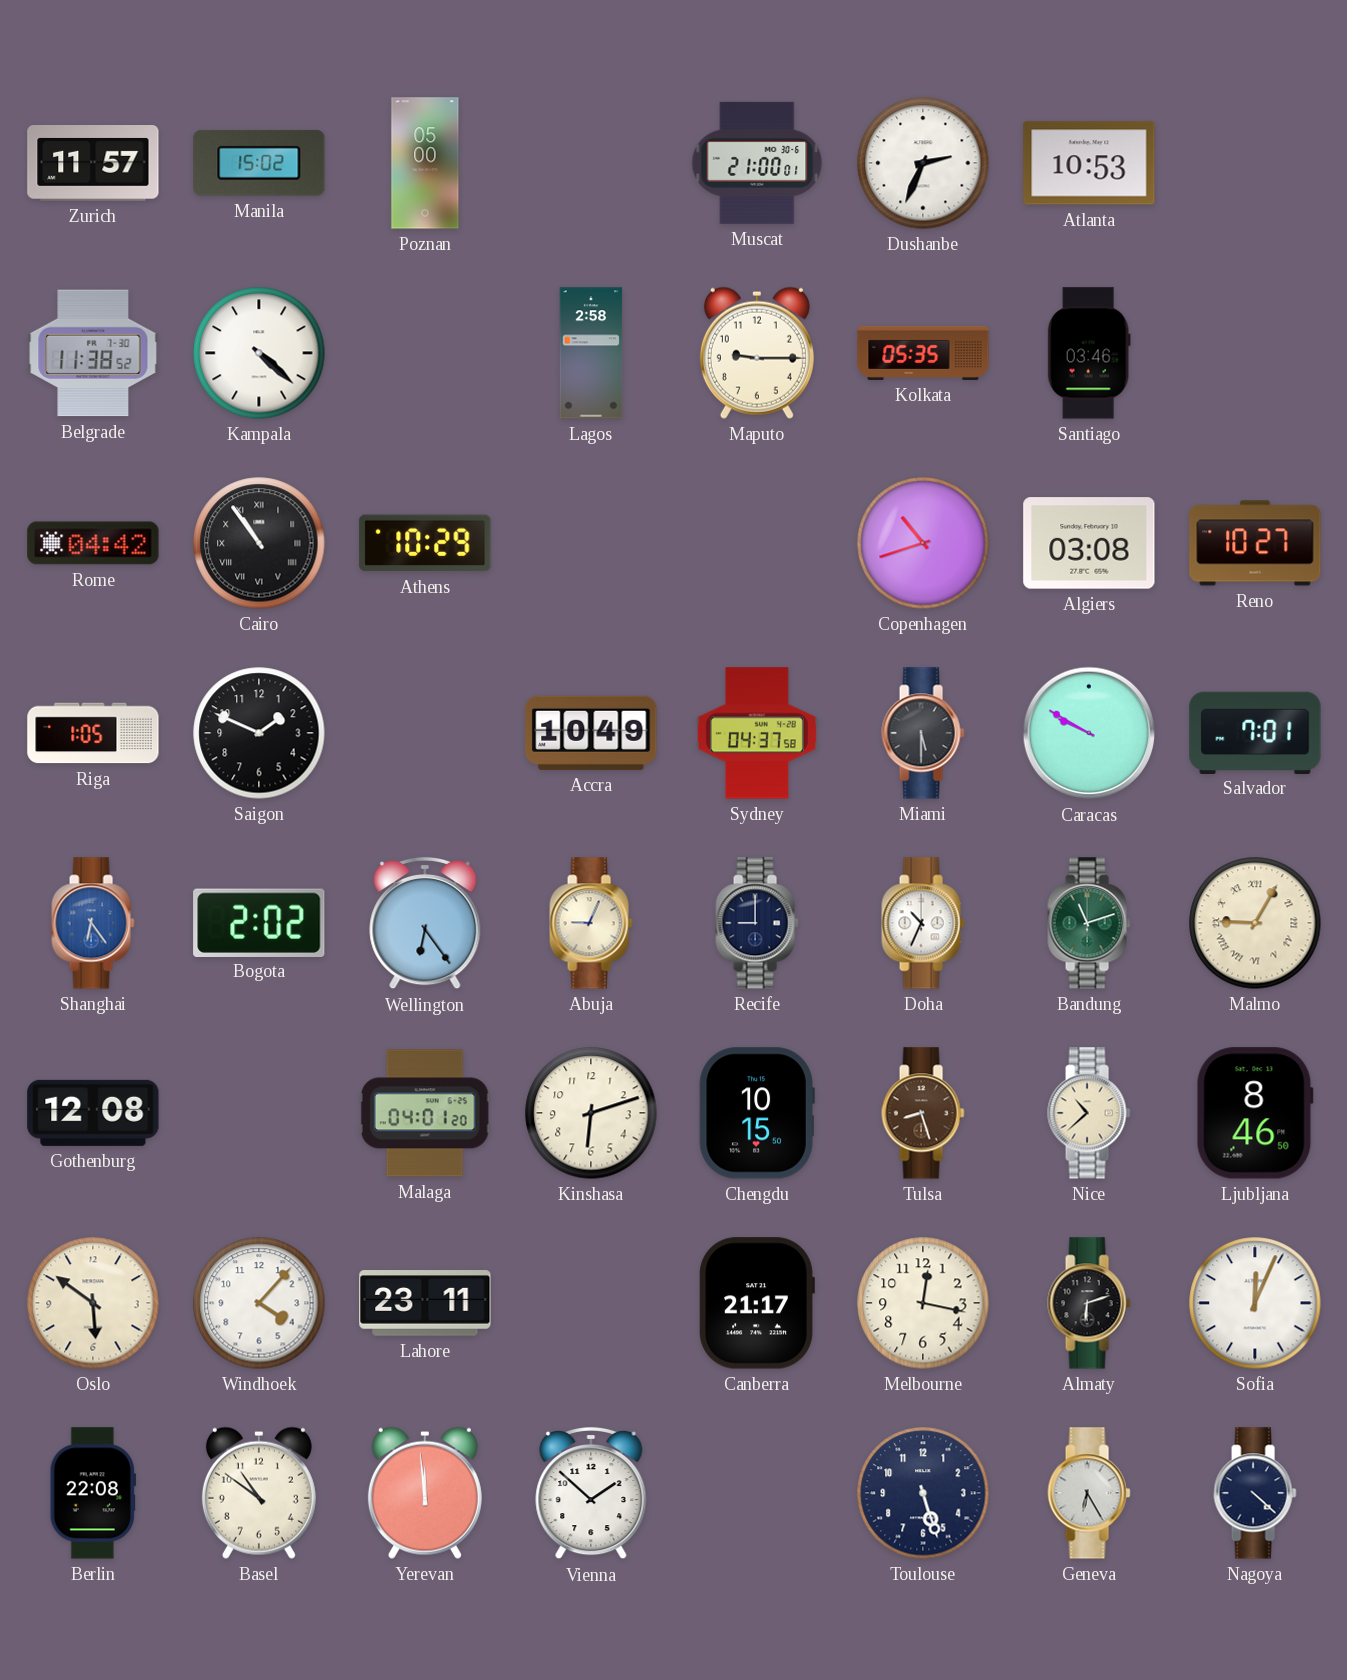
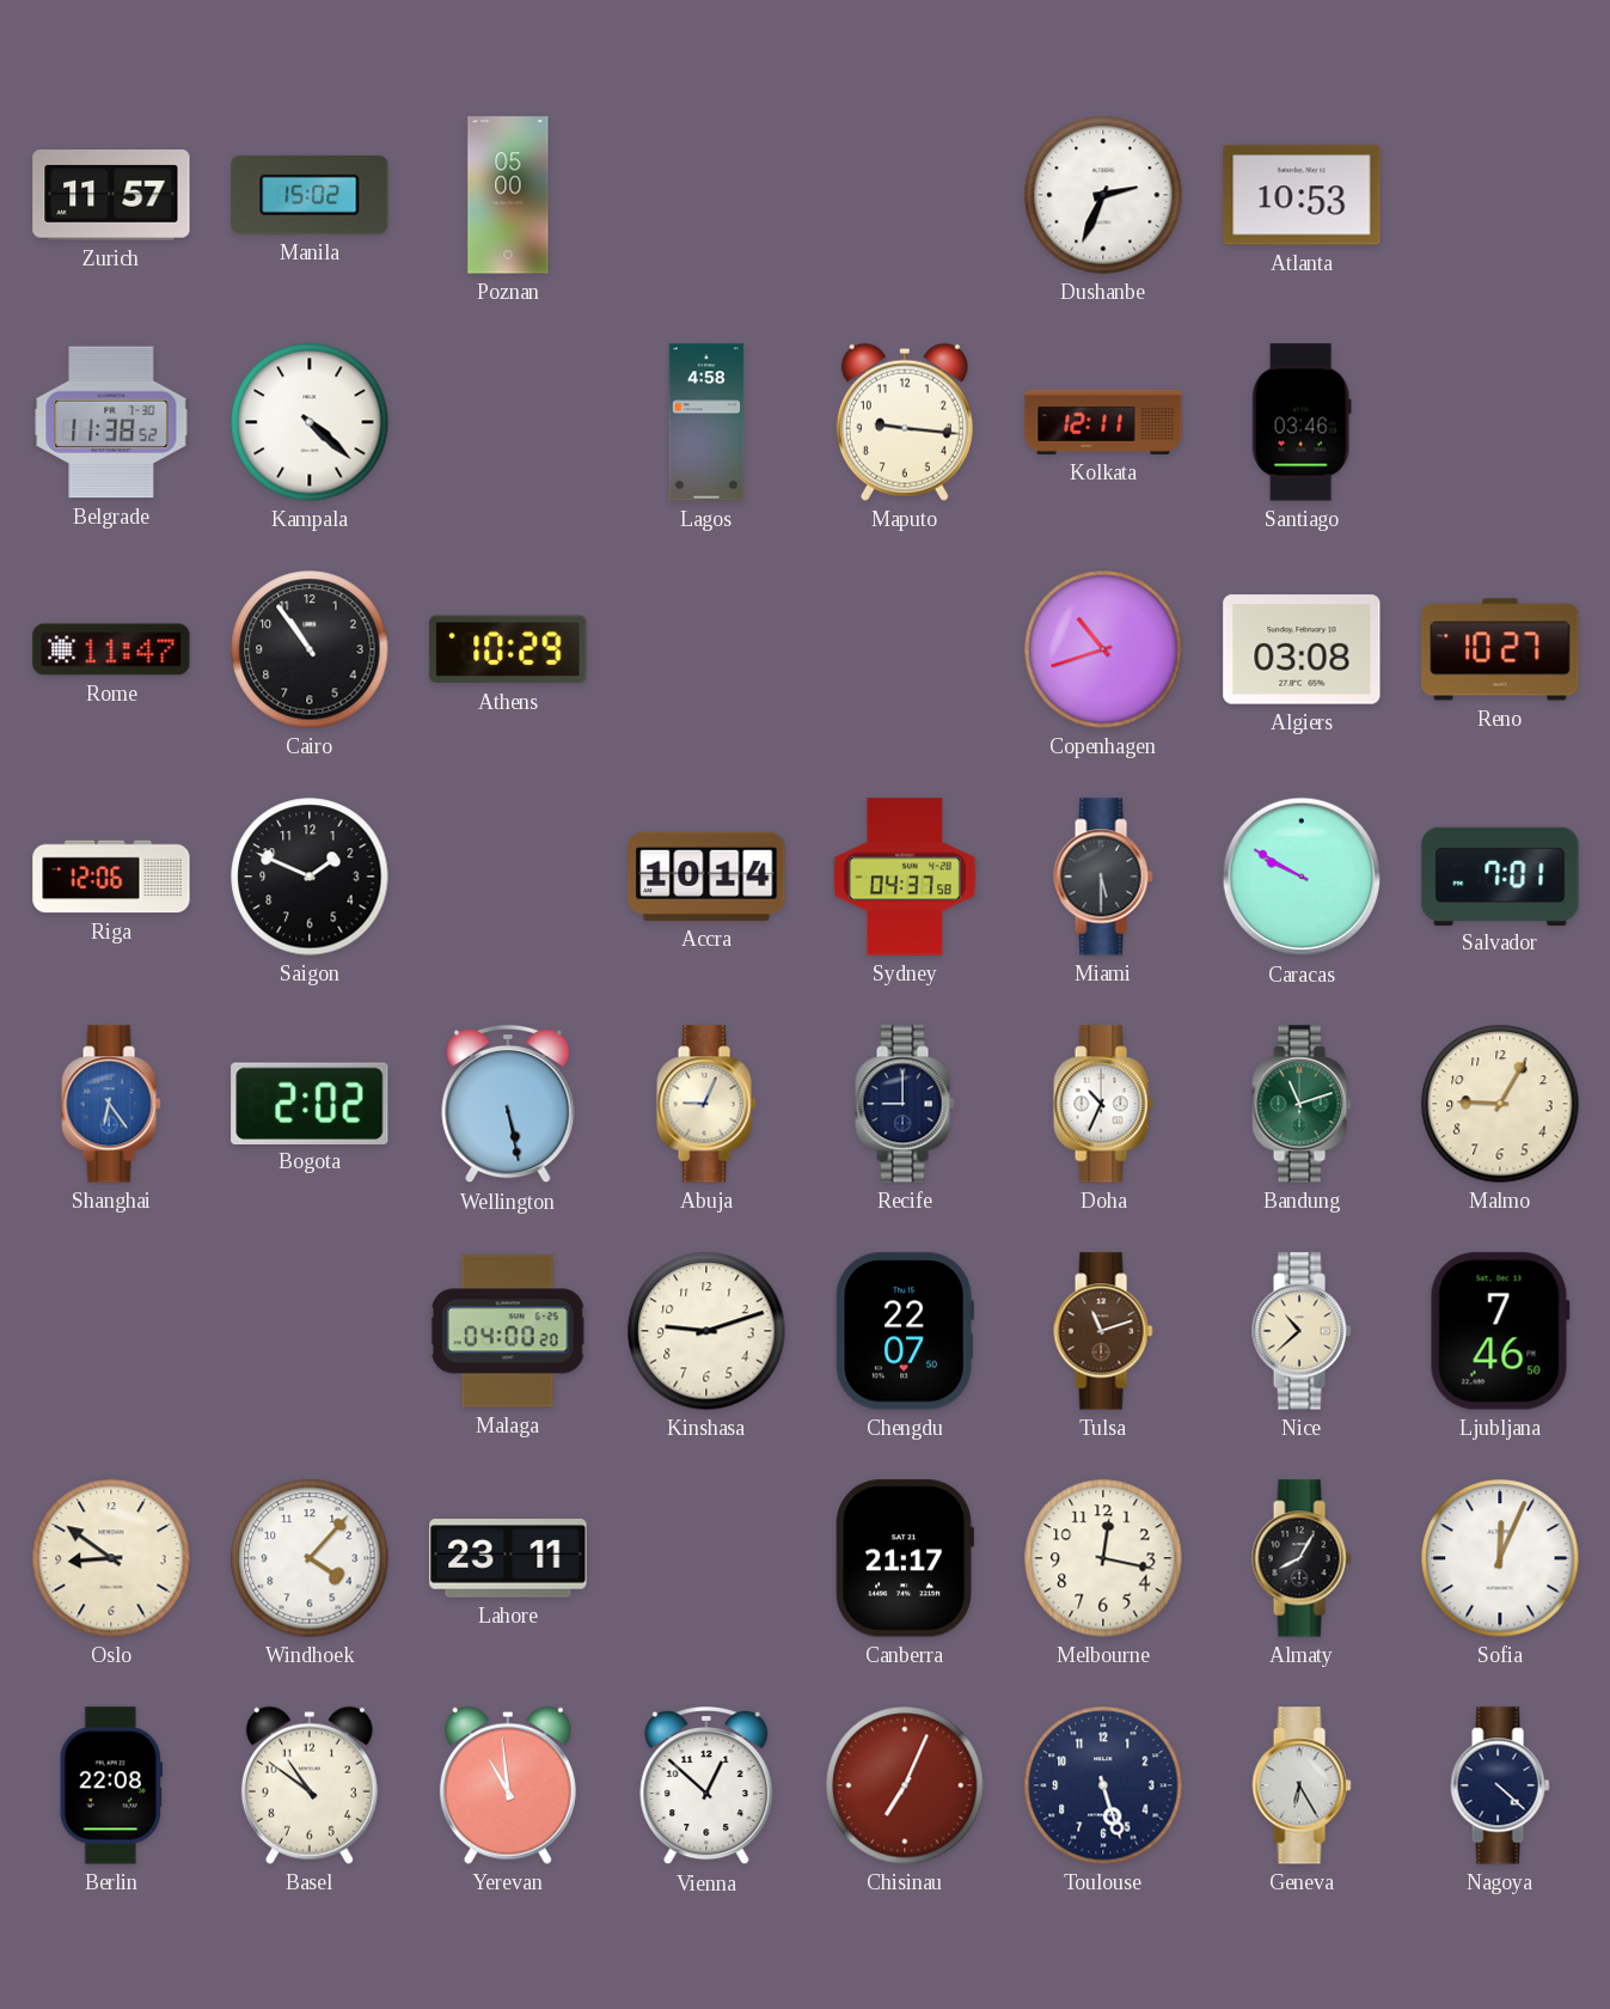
Muscat: 21:00 -> none
Lagos: 2:58 -> 4:58
Maputo: 9:15 -> 9:16
Kolkata: 05:35 -> 12:11
Rome: 04:42 -> 11:47
Cairo numerals: Roman -> Arabic
Riga: 1:05 -> 12:06
Accra: 10:49 -> 10:14
Wellington: 6:24 -> 5:28
Malmo numerals: Roman -> Arabic
Gothenburg: 12:08 -> none
Malaga: 04:01 -> 04:00
Kinshasa: 6:12 -> 9:12
Chengdu: 10:15 -> 22:07
Tulsa: 8:27 -> 11:12
Ljubljana: 8:46 -> 7:46
Oslo: 5:51 -> 8:51
Almaty: 6:12 -> 8:05
Yerevan: 11:59 -> 10:59
Vienna: 1:52 -> 12:52
Chisinau: none -> 7:04
